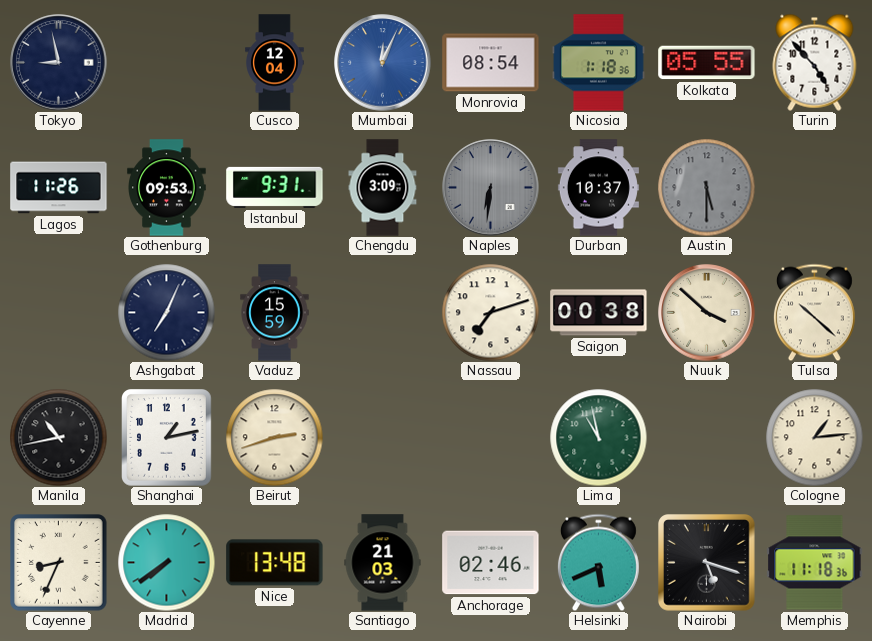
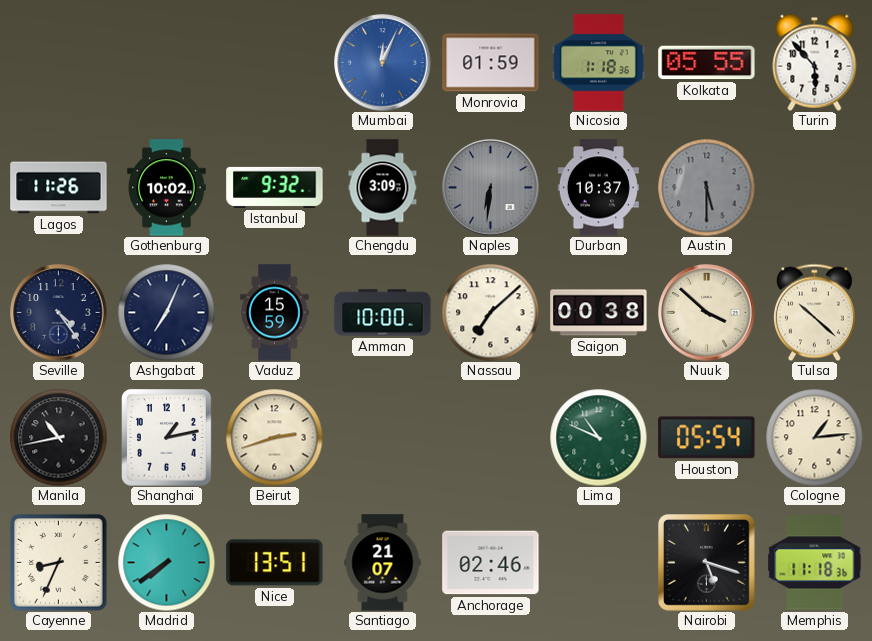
Tokyo: 8:58 -> none
Cusco: 12:04 -> none
Monrovia: 08:54 -> 01:59
Turin: 4:53 -> 5:53
Gothenburg: 09:53 -> 10:02
Istanbul: 9:31 -> 9:32
Seville: none -> 4:24
Amman: none -> 10:00
Nassau: 7:12 -> 7:08
Lima: 10:58 -> 10:49
Houston: none -> 05:54
Nice: 13:48 -> 13:51
Santiago: 21:03 -> 21:07
Helsinki: 5:41 -> none
